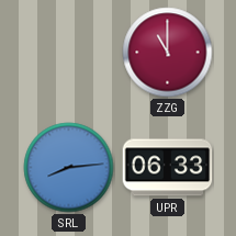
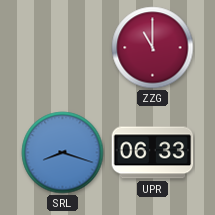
SRL: 8:14 -> 8:18
